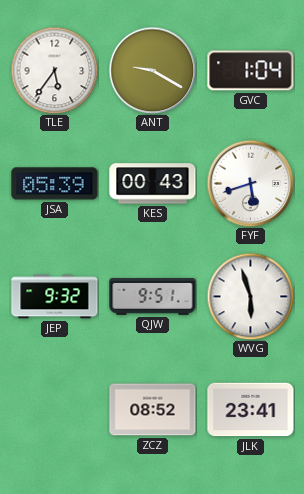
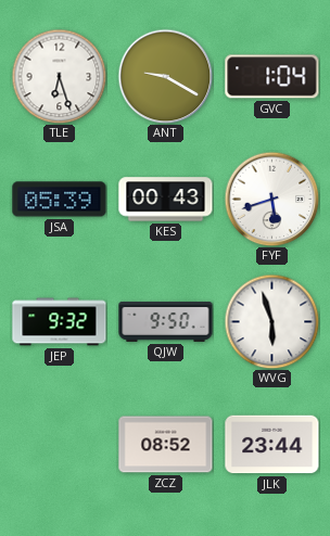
TLE: 5:36 -> 6:27
QJW: 9:51 -> 9:50
JLK: 23:41 -> 23:44
